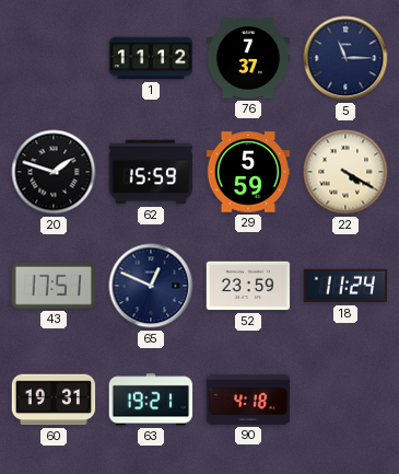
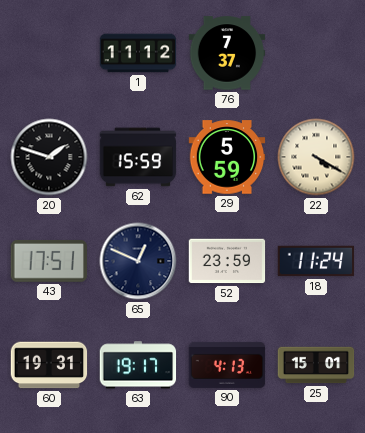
5: 11:15 -> none
63: 19:21 -> 19:17
90: 4:18 -> 4:13
25: none -> 15:01
